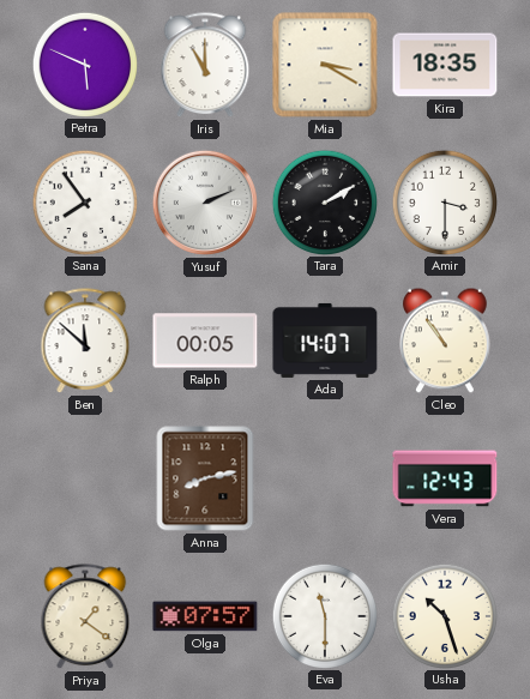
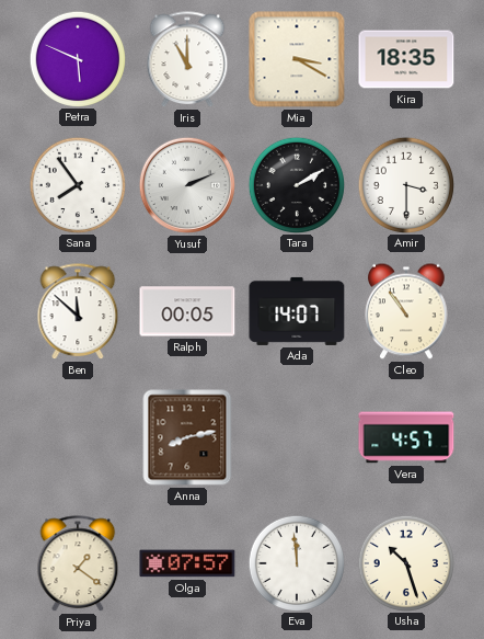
Vera: 12:43 -> 4:57
Eva: 11:30 -> 11:59
